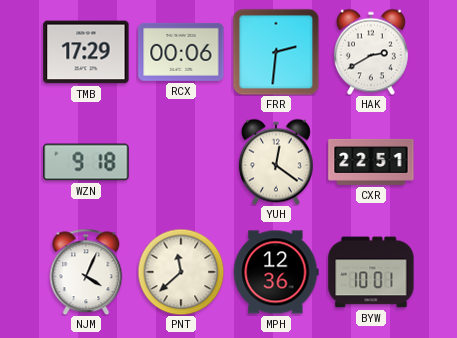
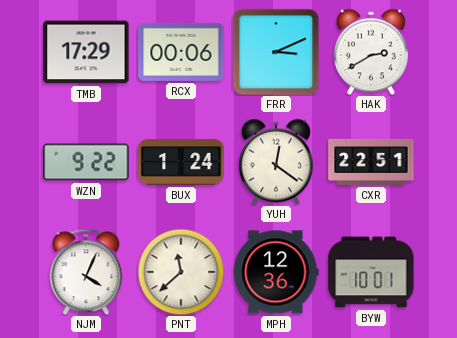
FRR: 2:31 -> 3:11
WZN: 9:18 -> 9:22
BUX: none -> 1:24
